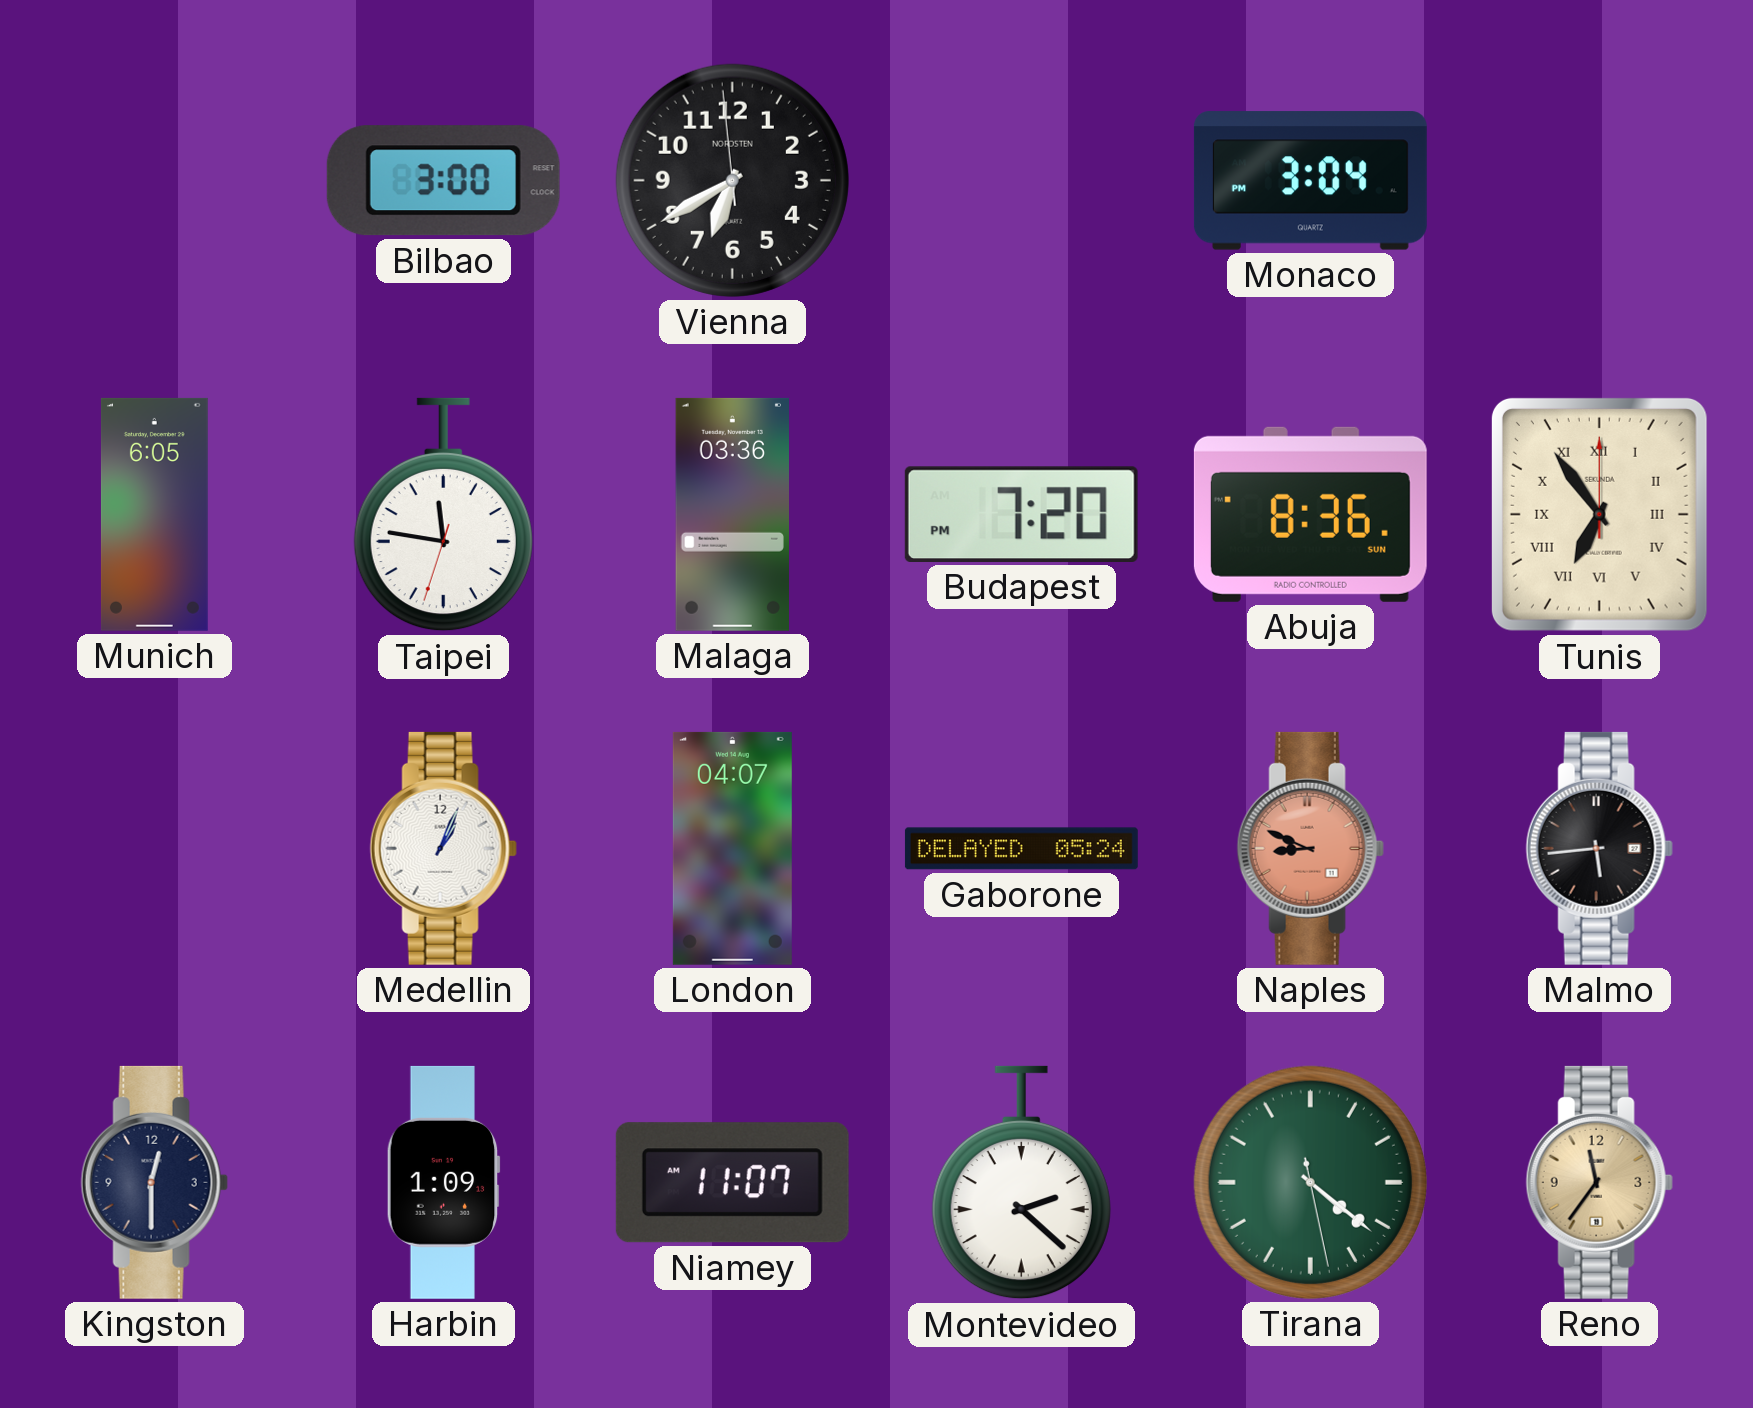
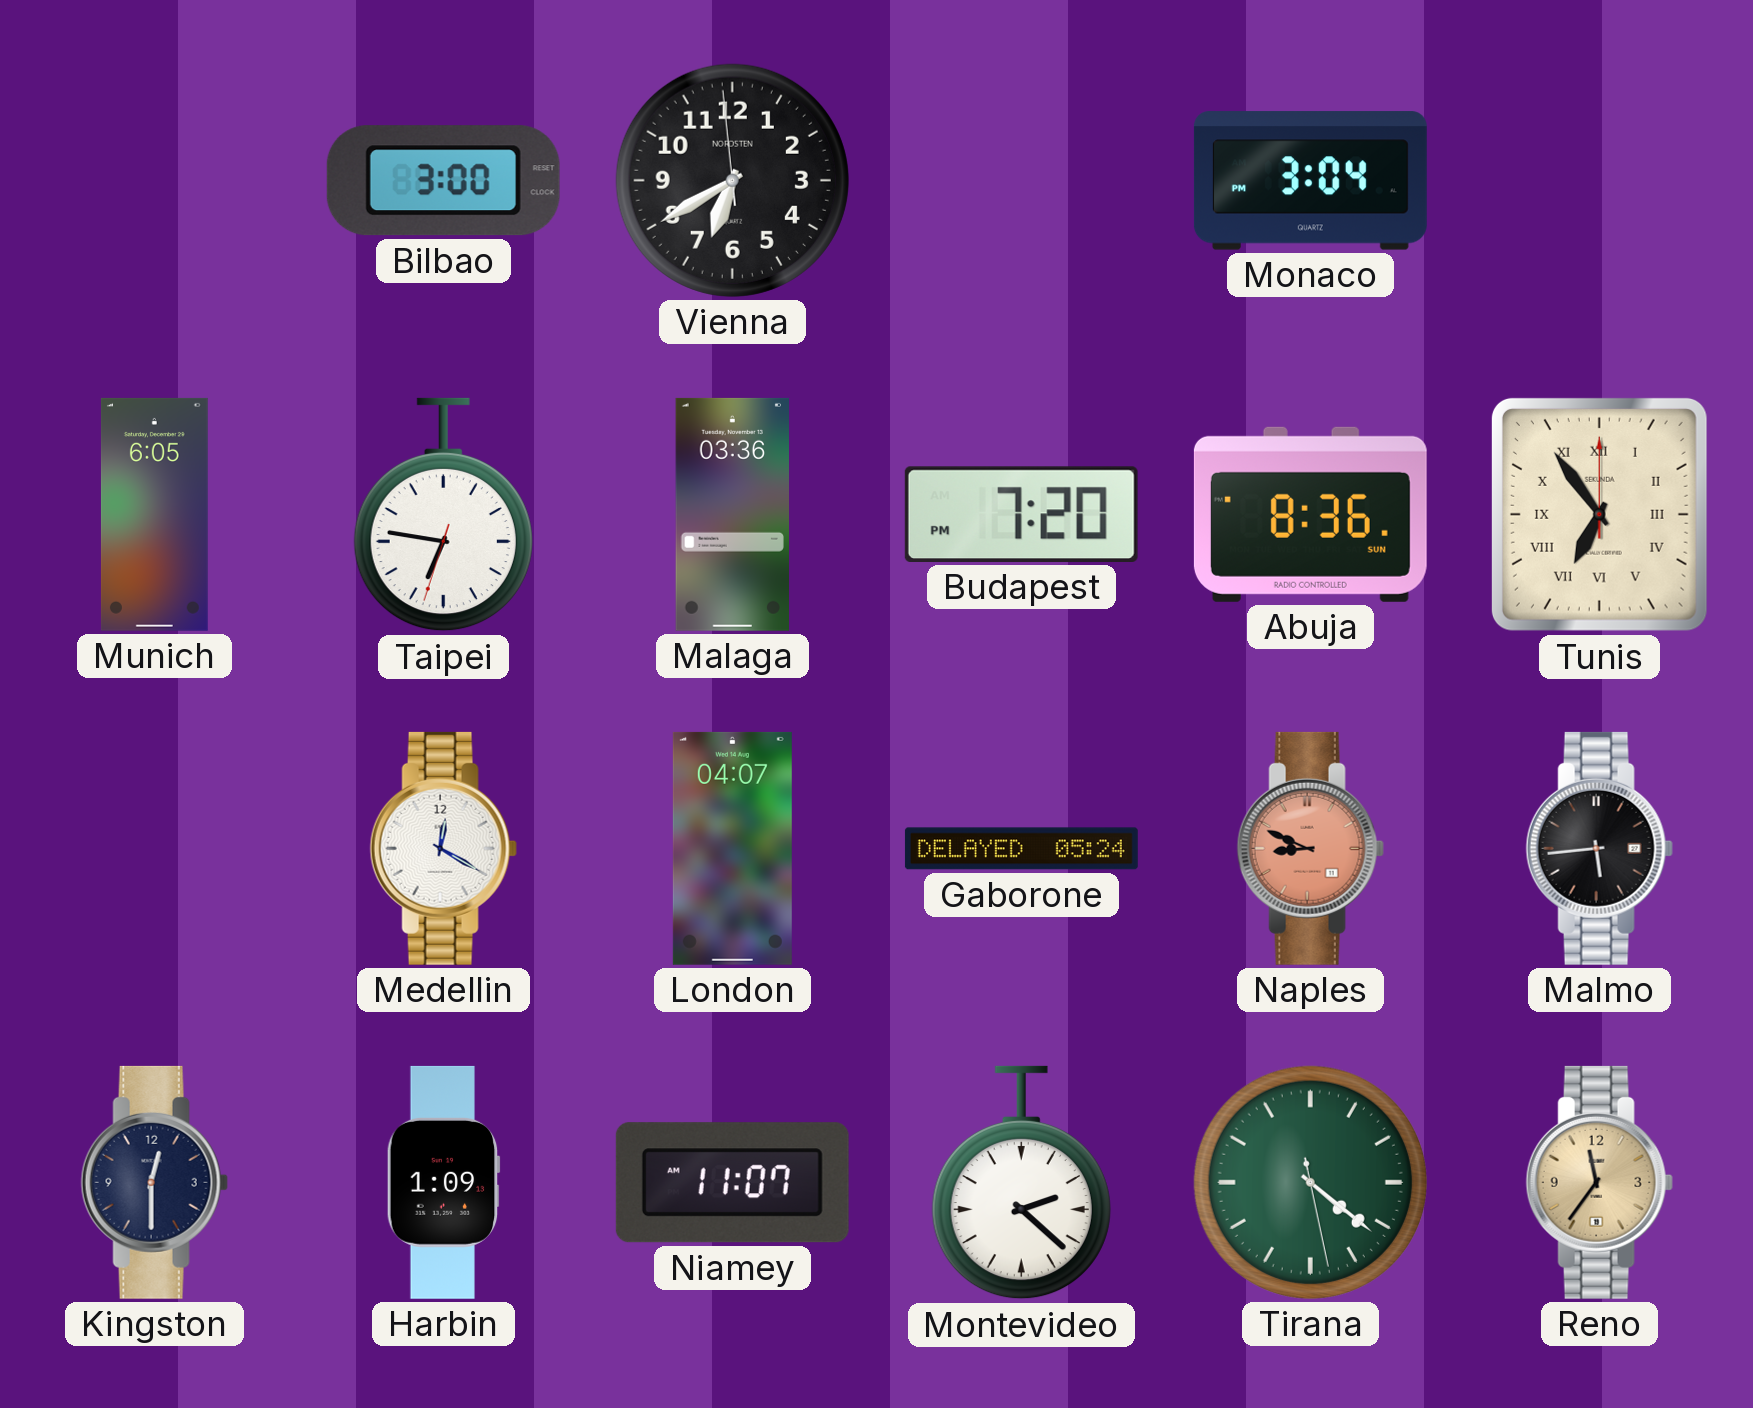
Taipei: 11:46 -> 6:46
Medellin: 1:04 -> 12:20
